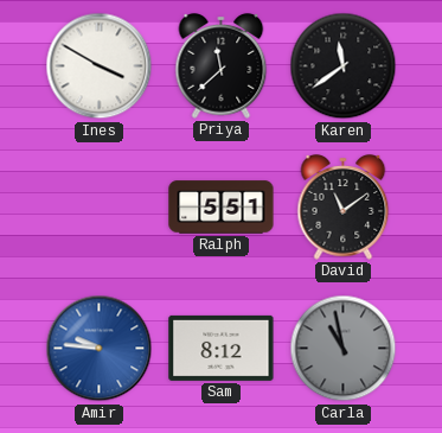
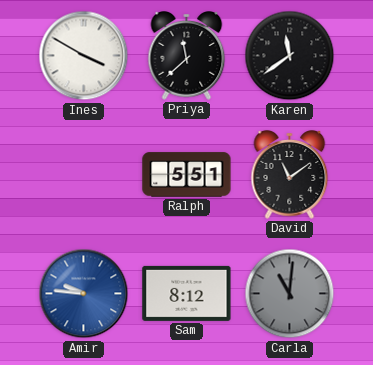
Carla: 10:58 -> 11:01
